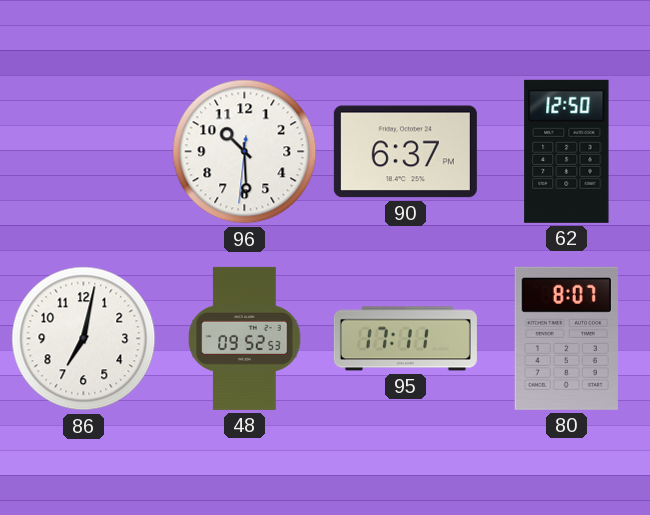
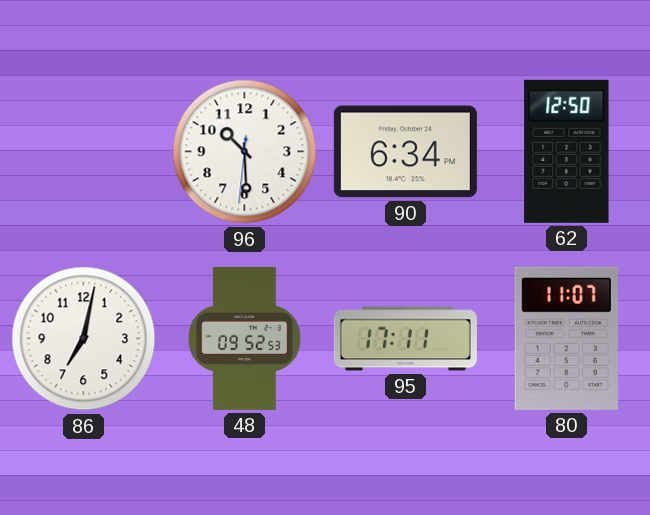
90: 6:37 -> 6:34
80: 8:07 -> 11:07
